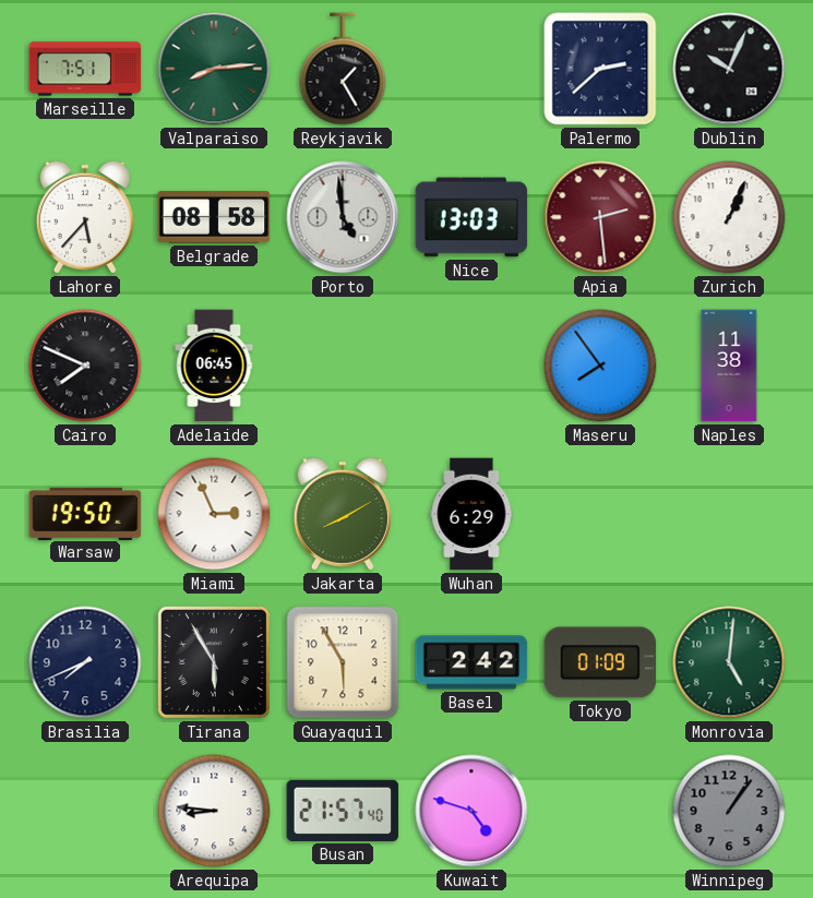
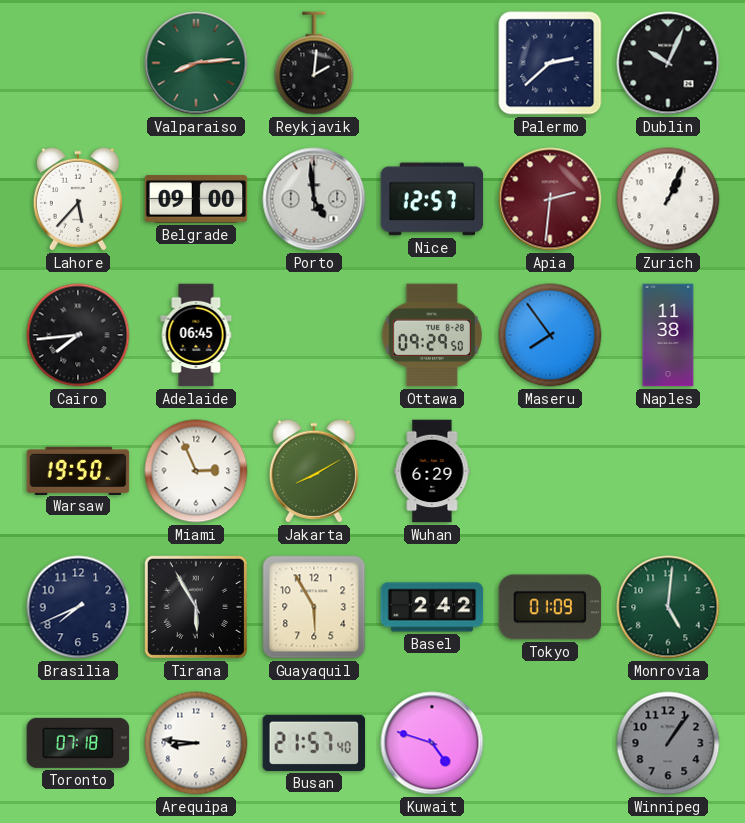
Marseille: 7:51 -> none
Reykjavik: 1:25 -> 2:01
Belgrade: 08:58 -> 09:00
Nice: 13:03 -> 12:57
Apia: 2:29 -> 2:31
Cairo: 7:49 -> 7:44
Ottawa: none -> 09:29
Toronto: none -> 07:18
